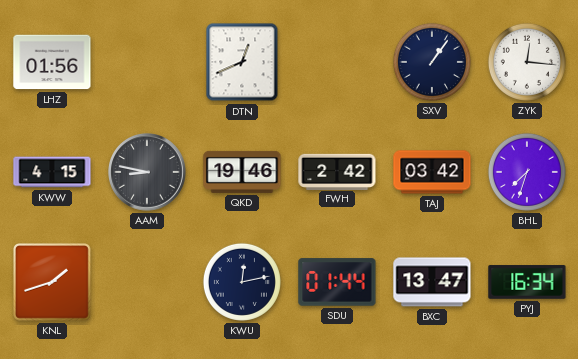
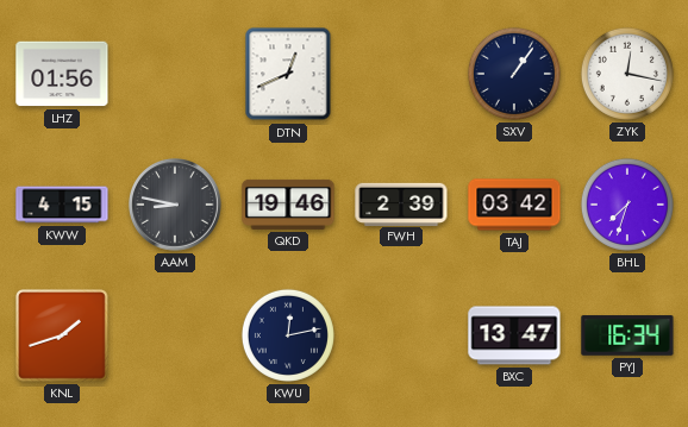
ZYK: 12:16 -> 12:17
FWH: 2:42 -> 2:39
SDU: 01:44 -> none
